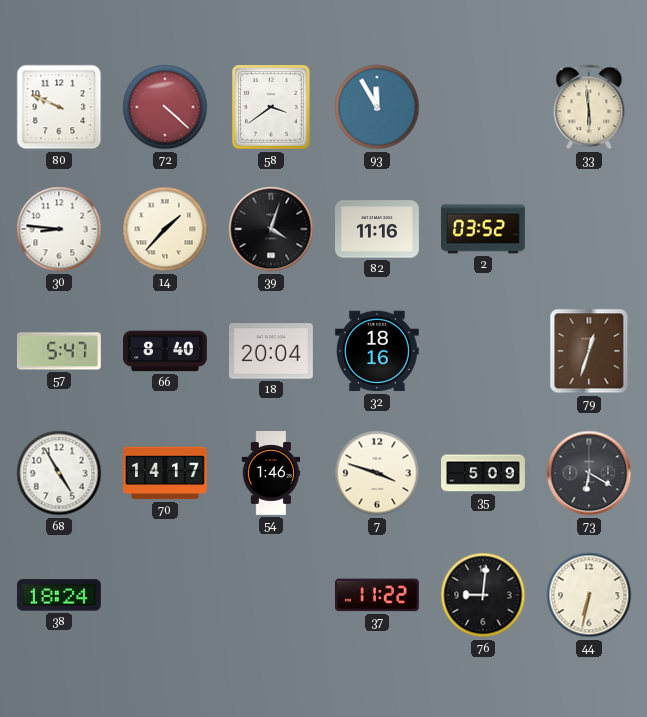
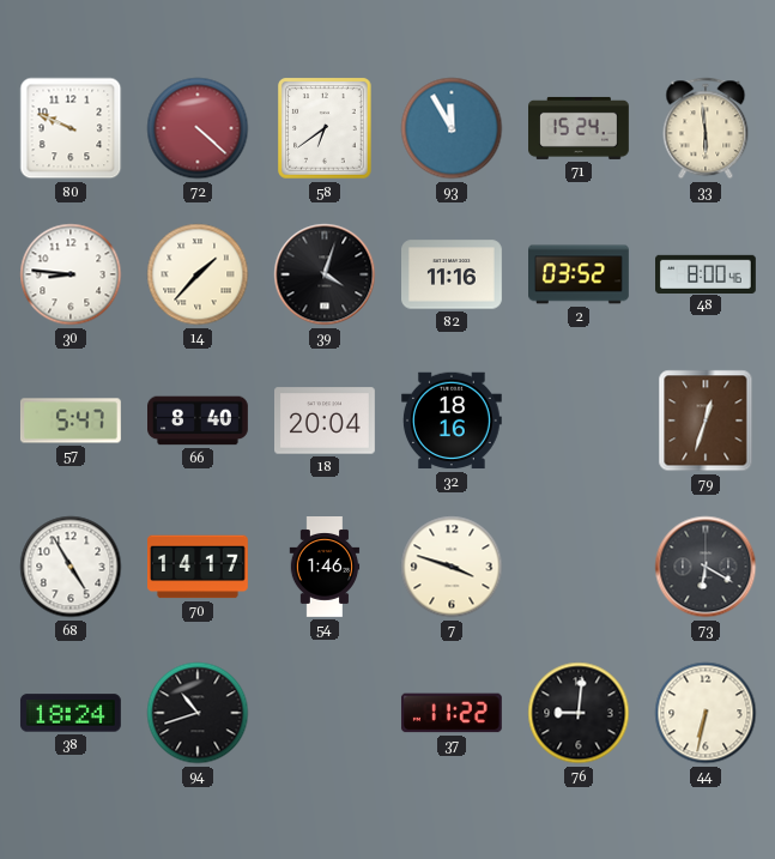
58: 3:39 -> 6:39
71: none -> 15:24
48: none -> 8:00
35: 5:09 -> none
94: none -> 10:42
